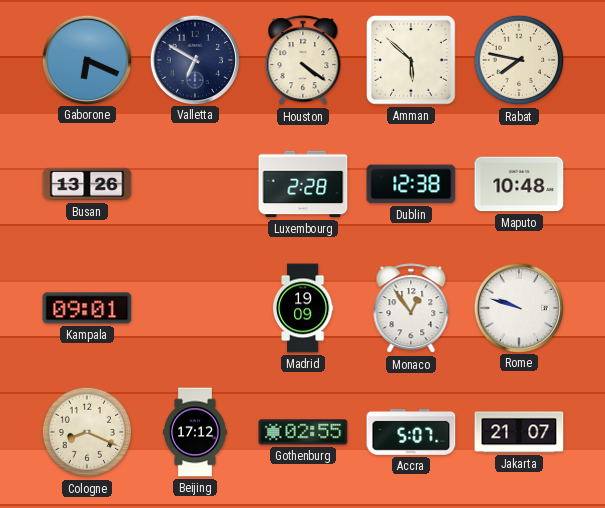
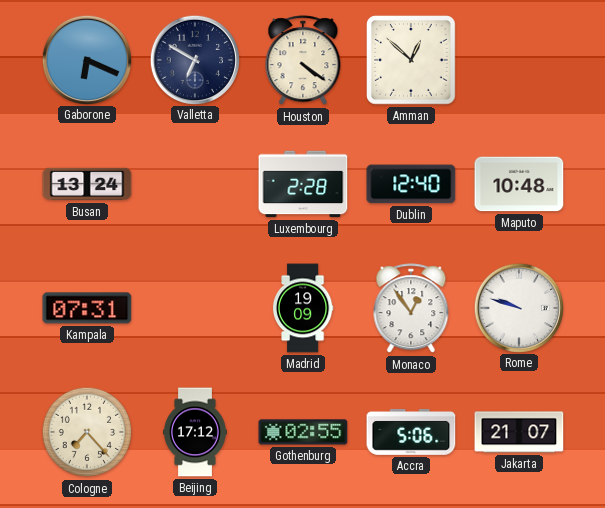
Amman: 5:52 -> 12:52
Rabat: 7:47 -> none
Busan: 13:26 -> 13:24
Dublin: 12:38 -> 12:40
Kampala: 09:01 -> 07:31
Cologne: 8:19 -> 7:23
Accra: 5:07 -> 5:06
